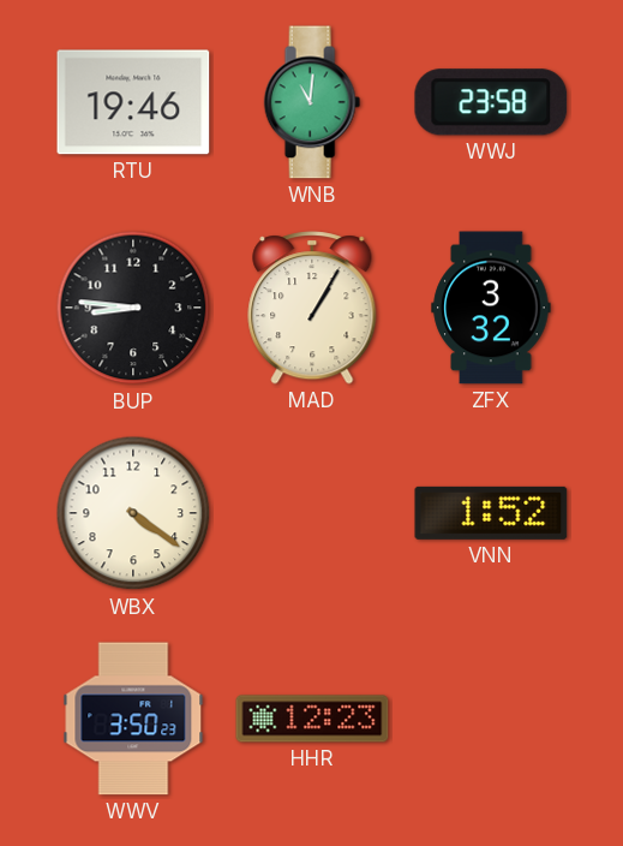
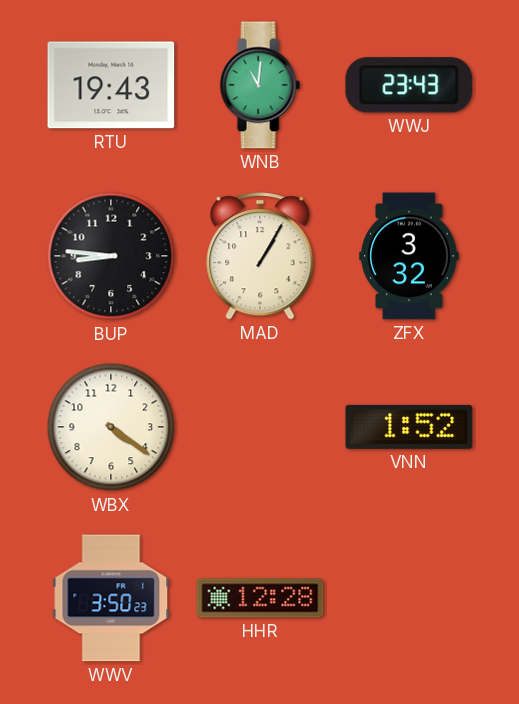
RTU: 19:46 -> 19:43
WWJ: 23:58 -> 23:43
HHR: 12:23 -> 12:28
